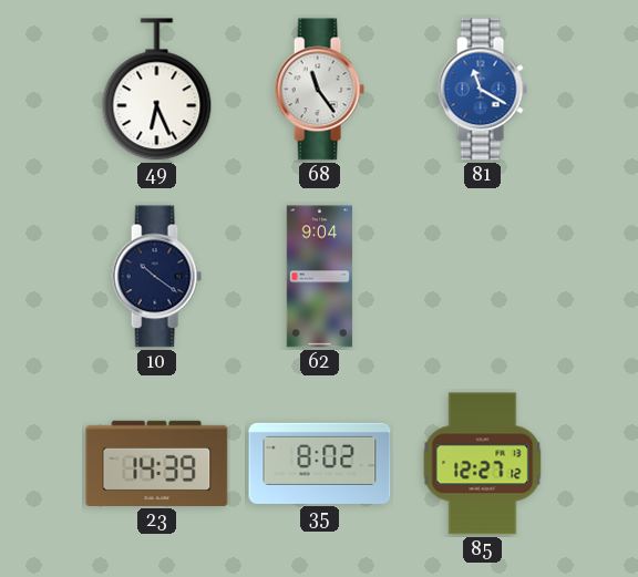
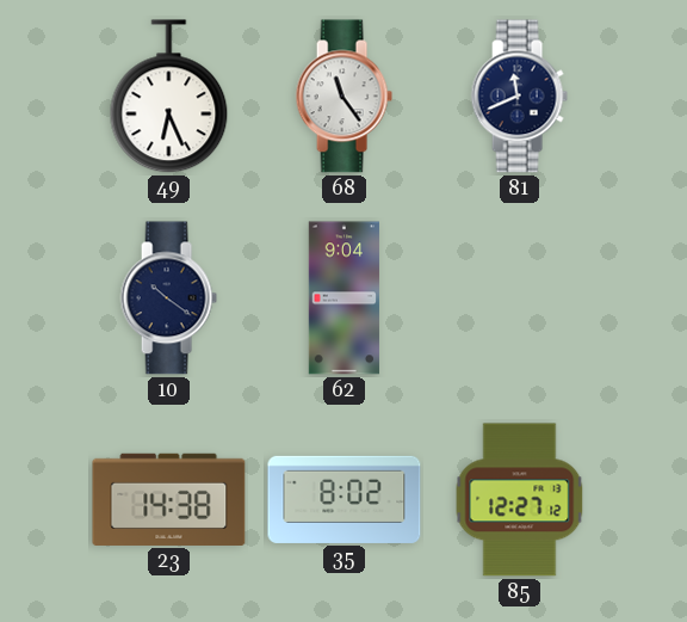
81: 11:20 -> 11:41
81 dial: blue -> navy
23: 14:39 -> 14:38
